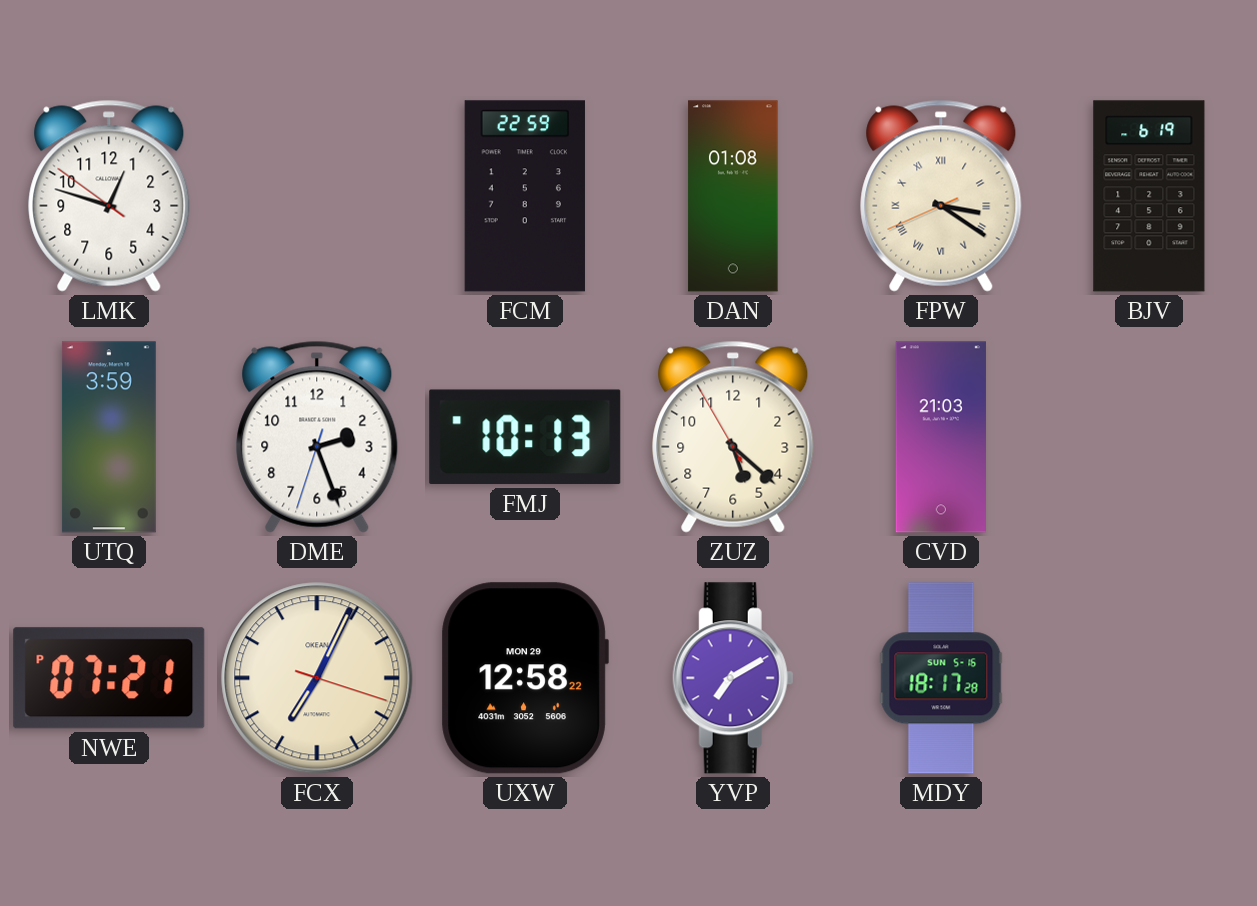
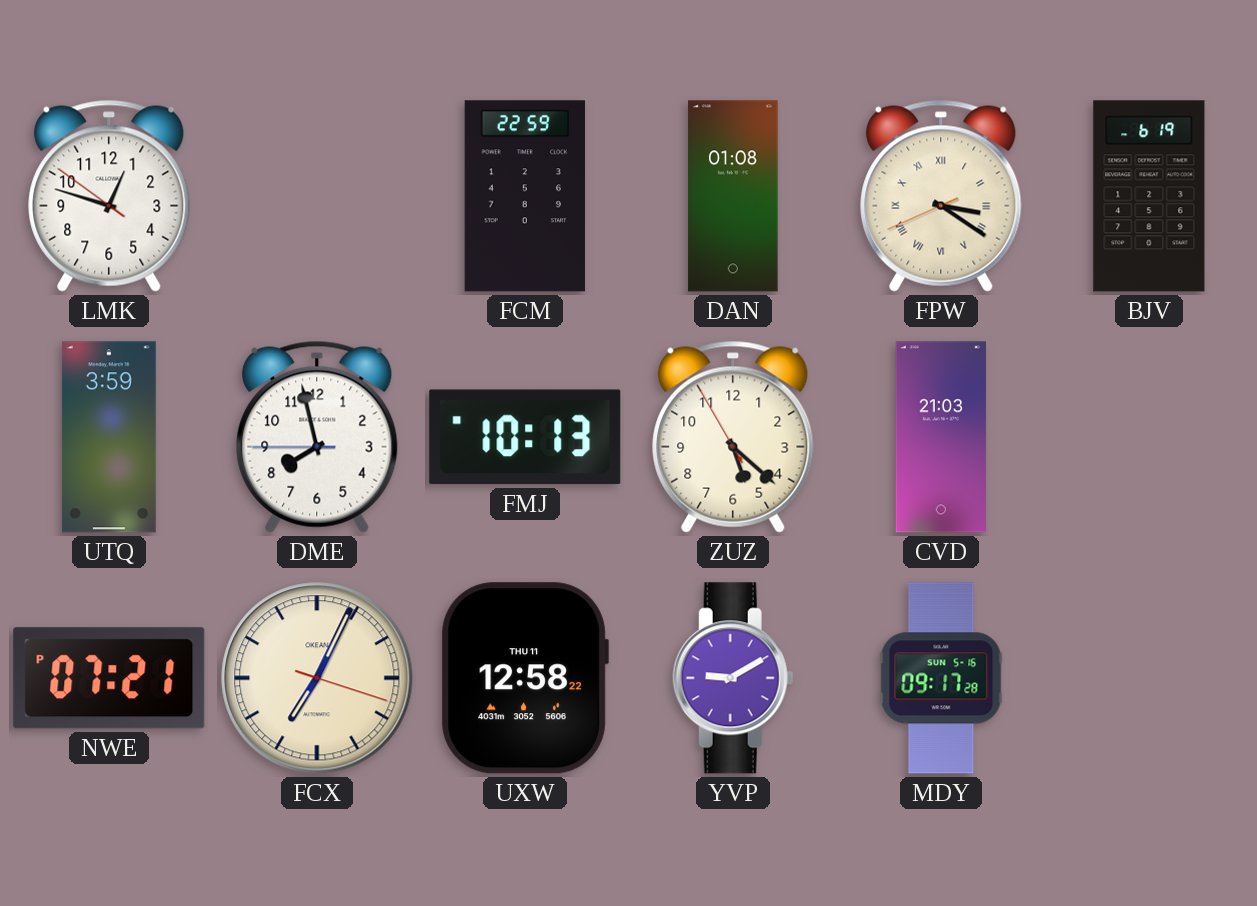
DME: 2:26 -> 7:57
UXW date: MON 29 -> THU 11
YVP: 7:10 -> 9:10
MDY: 18:17 -> 09:17
